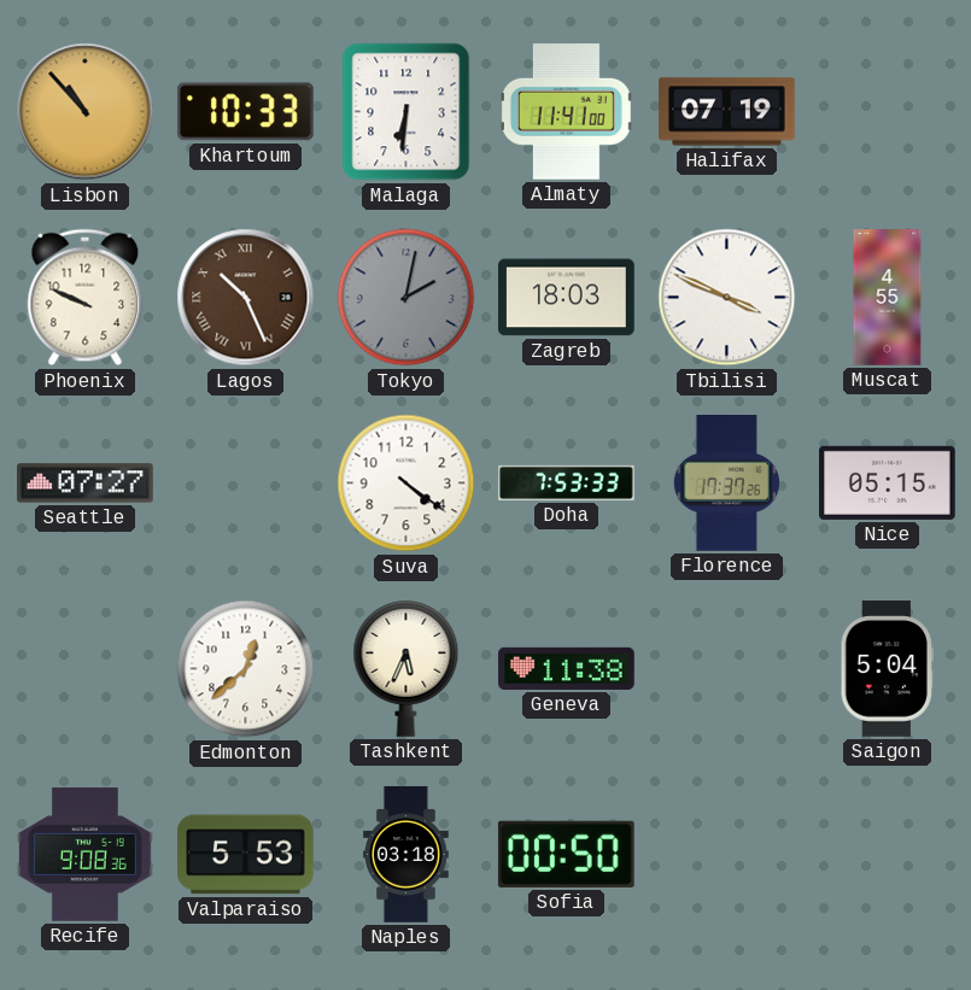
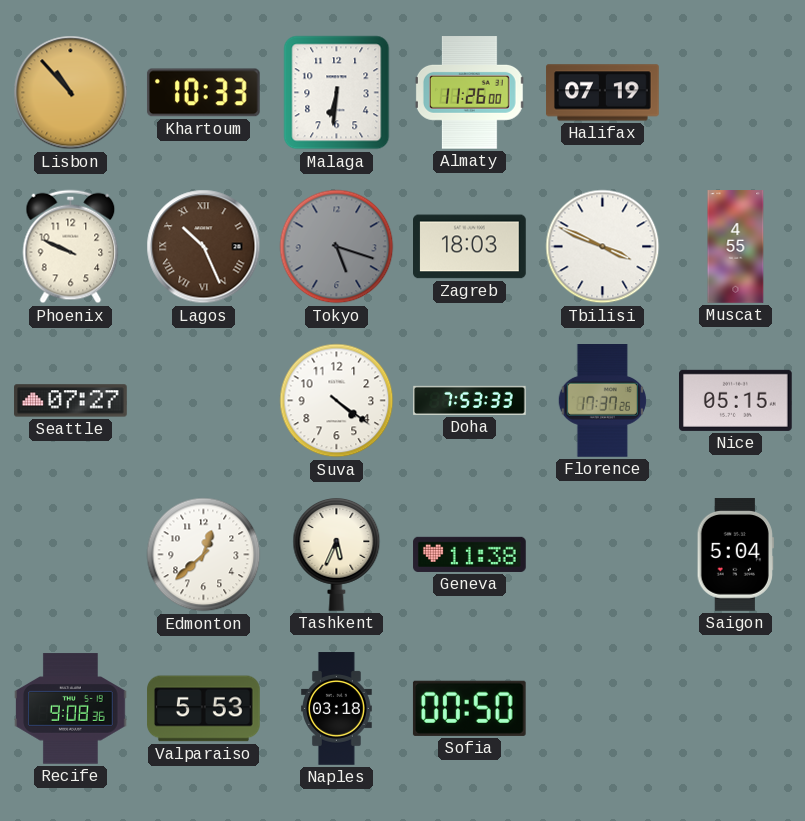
Almaty: 11:41 -> 11:26
Tokyo: 2:02 -> 5:18
